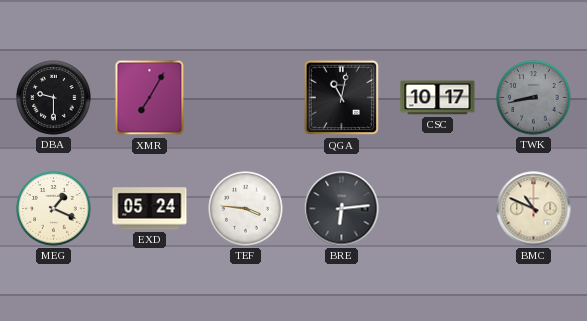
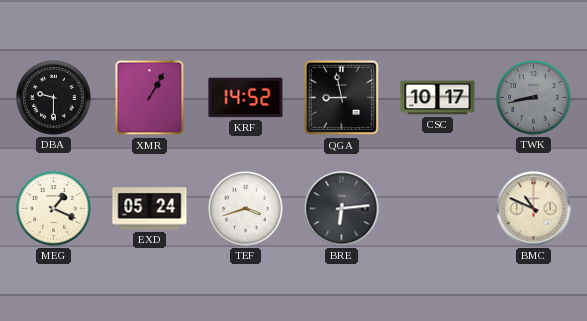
XMR: 7:05 -> 1:05
KRF: none -> 14:52
QGA: 11:02 -> 8:58
TEF: 3:46 -> 3:42
